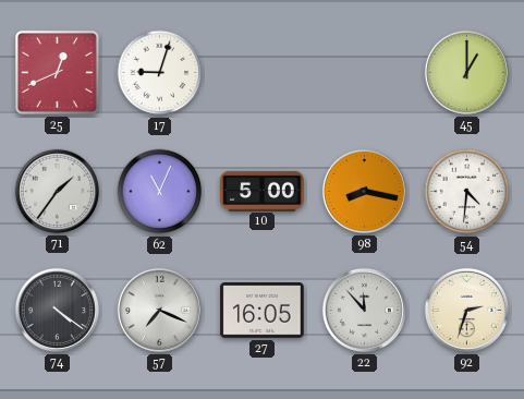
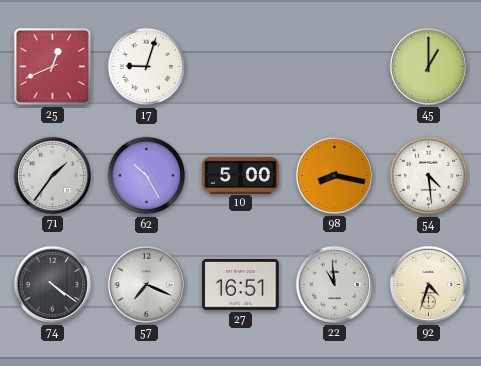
62: 11:04 -> 10:25
54: 4:31 -> 4:29
27: 16:05 -> 16:51
22: 11:53 -> 10:59
92: 2:33 -> 4:33
